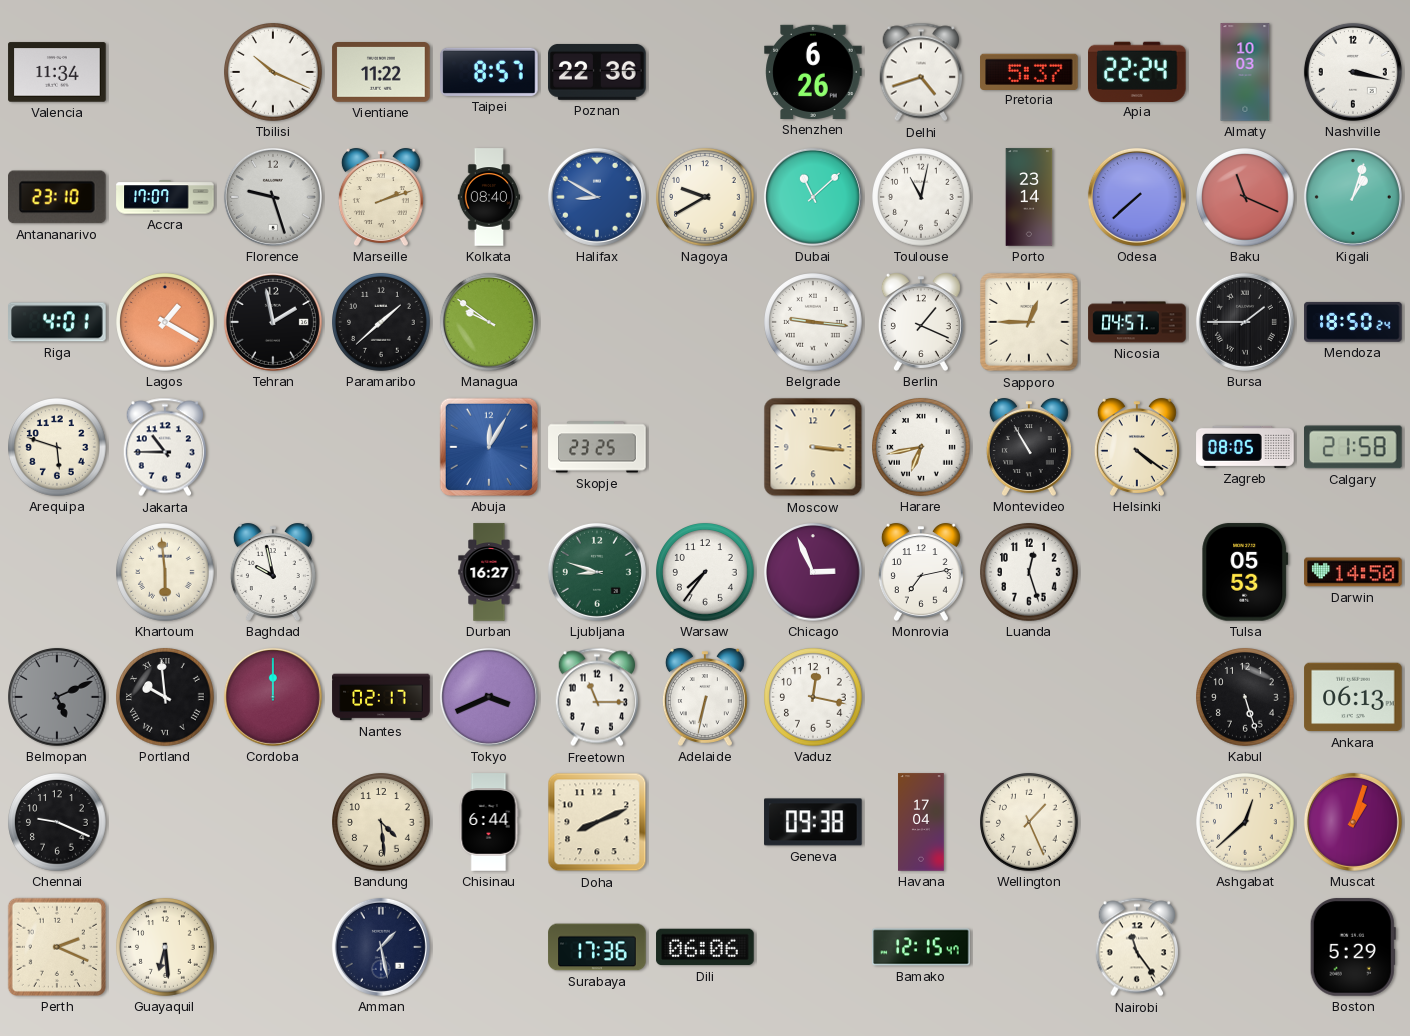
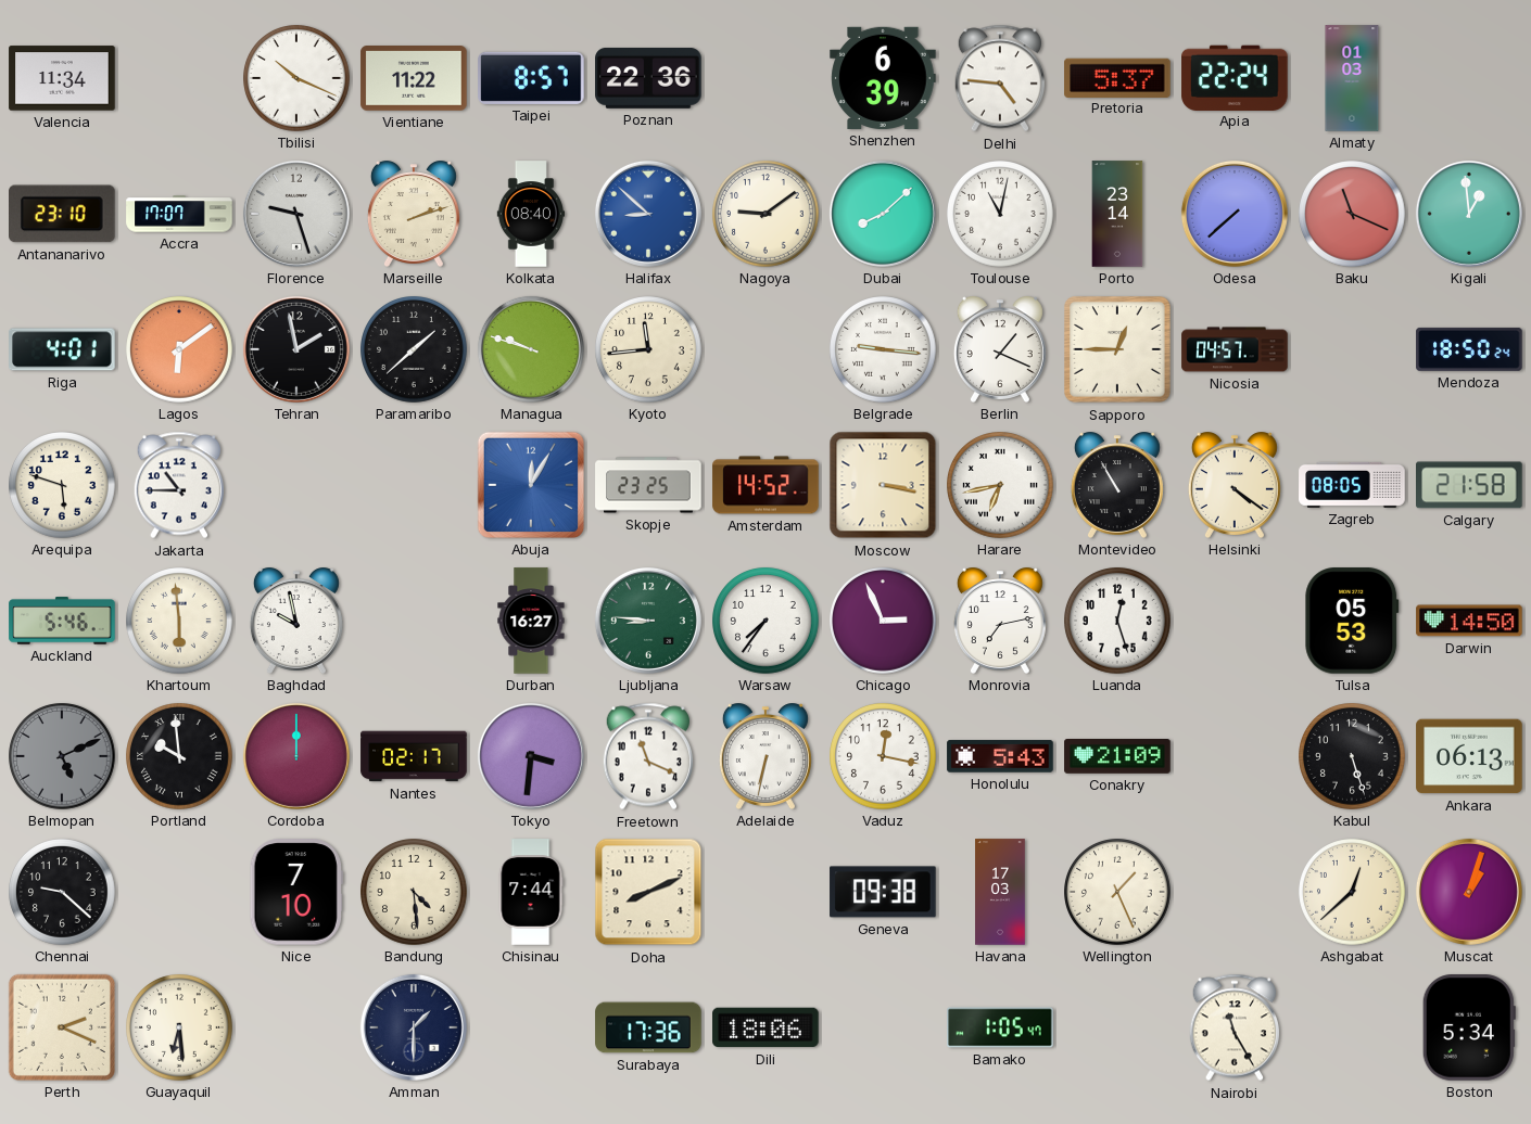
Shenzhen: 6:26 -> 6:39
Delhi: 4:42 -> 4:46
Almaty: 10:03 -> 01:03
Nashville: 3:17 -> none
Halifax: 8:50 -> 8:52
Nagoya: 9:40 -> 9:09
Dubai: 11:08 -> 8:08
Kigali: 1:03 -> 12:59
Lagos: 1:20 -> 6:09
Managua: 9:51 -> 9:48
Kyoto: none -> 11:44
Bursa: 1:45 -> none
Amsterdam: none -> 14:52
Moscow: 3:16 -> 3:17
Auckland: none -> 5:46
Ljubljana: 8:48 -> 8:46
Tokyo: 3:41 -> 3:31
Freetown: 11:15 -> 11:19
Honolulu: none -> 5:43
Conakry: none -> 21:09
Chennai: 9:19 -> 9:22
Nice: none -> 7:10
Chisinau: 6:44 -> 7:44
Havana: 17:04 -> 17:03
Amman: 1:28 -> 1:30
Dili: 06:06 -> 18:06
Bamako: 12:15 -> 1:05
Nairobi: 11:24 -> 11:25
Boston: 5:29 -> 5:34
